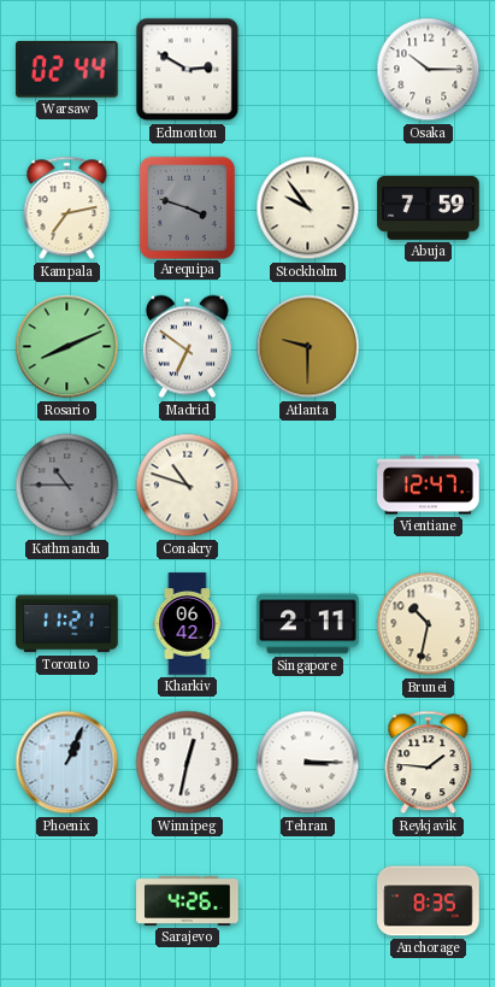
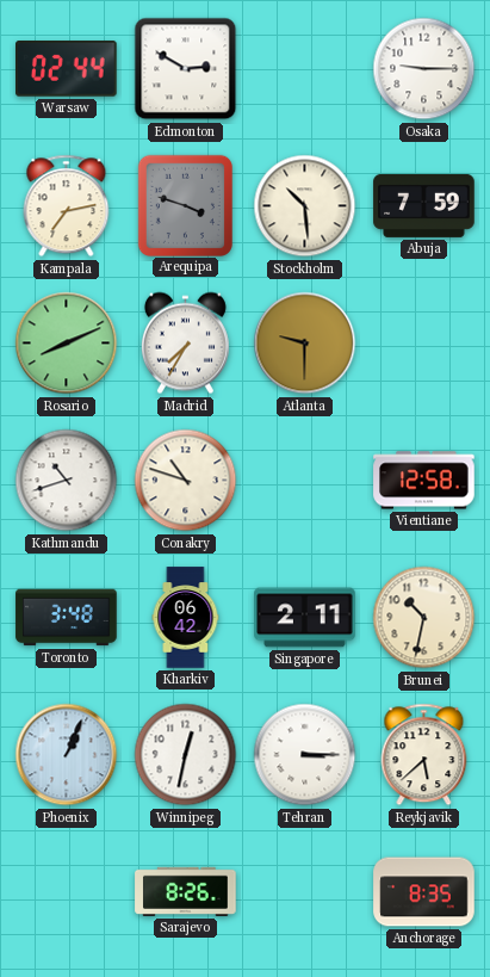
Osaka: 10:15 -> 9:15
Stockholm: 9:54 -> 10:29
Madrid: 6:51 -> 7:35
Kathmandu: 10:45 -> 10:42
Kathmandu dial: grey -> white
Vientiane: 12:47 -> 12:58
Toronto: 11:21 -> 3:48
Reykjavik: 1:46 -> 5:38
Sarajevo: 4:26 -> 8:26
